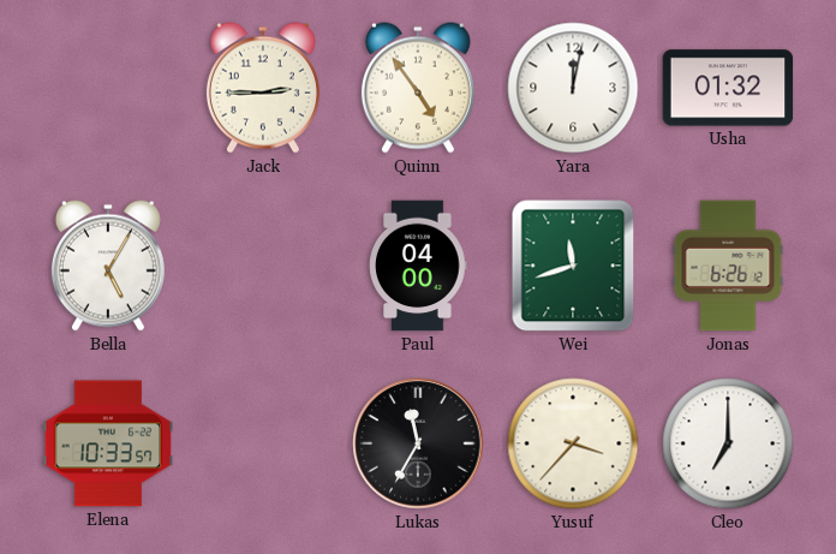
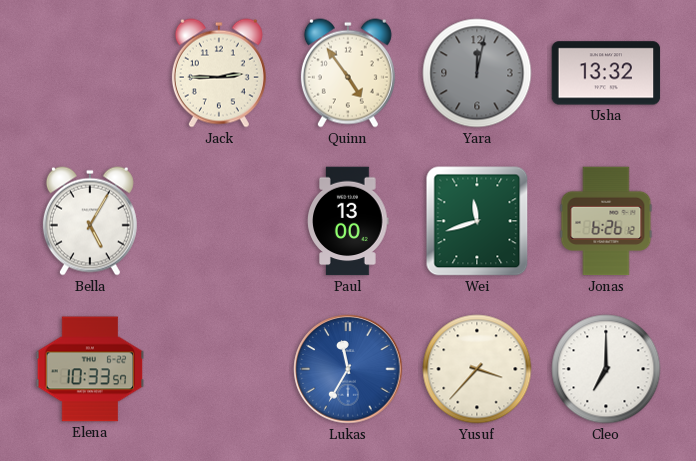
Yara dial: white -> grey
Usha: 01:32 -> 13:32
Paul: 04:00 -> 13:00
Lukas dial: black -> blue
